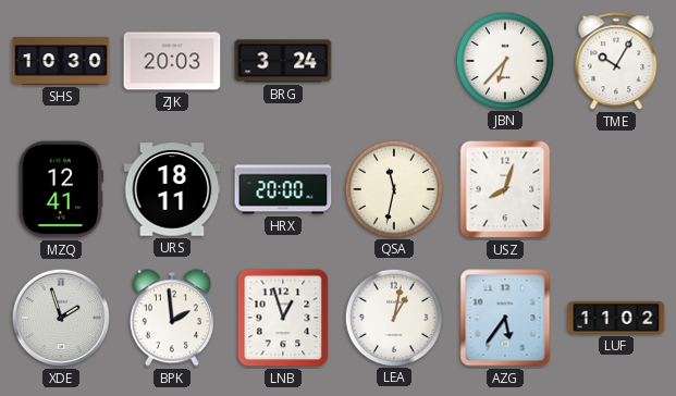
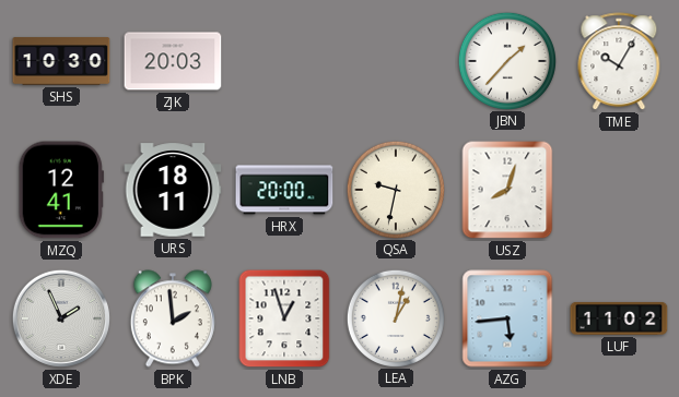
BRG: 3:24 -> none
JBN: 6:37 -> 1:37
QSA: 11:32 -> 9:32
XDE: 1:57 -> 1:56
AZG: 5:36 -> 5:44
